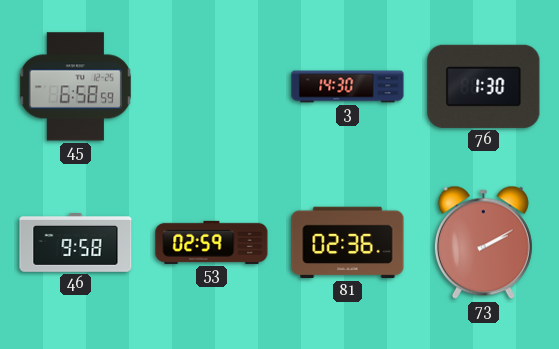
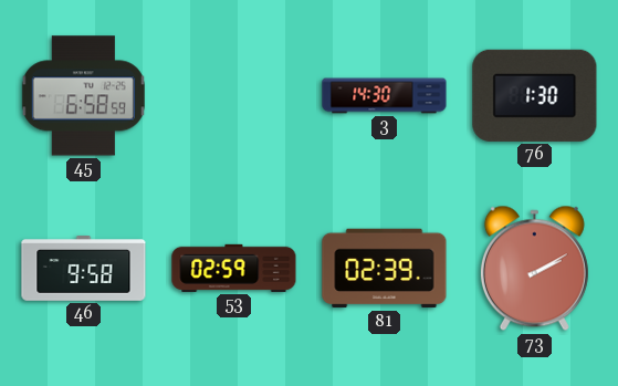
81: 02:36 -> 02:39
